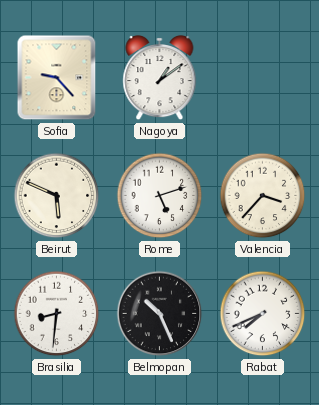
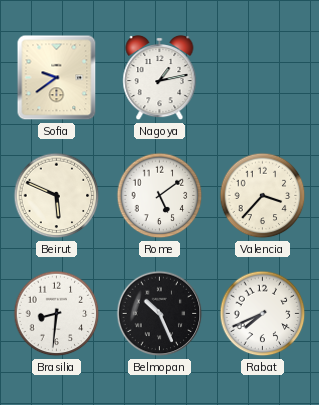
Sofia: 9:23 -> 9:39
Nagoya: 1:09 -> 1:13
Rome: 5:12 -> 5:09
